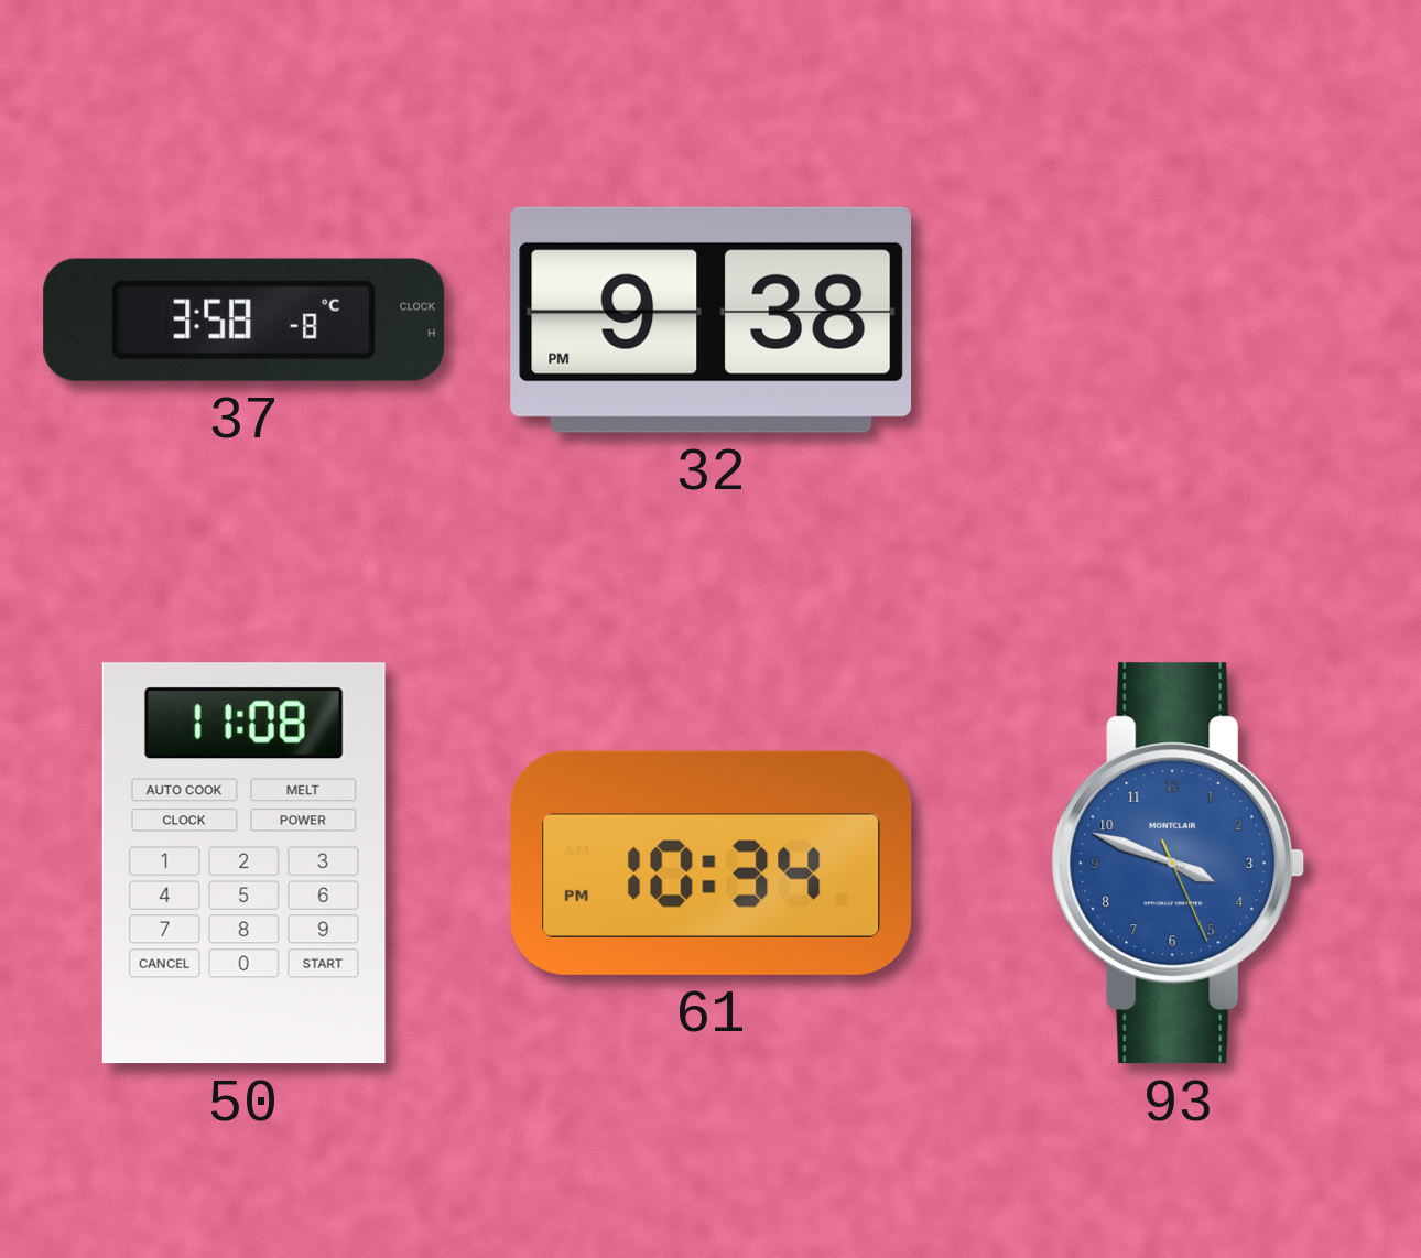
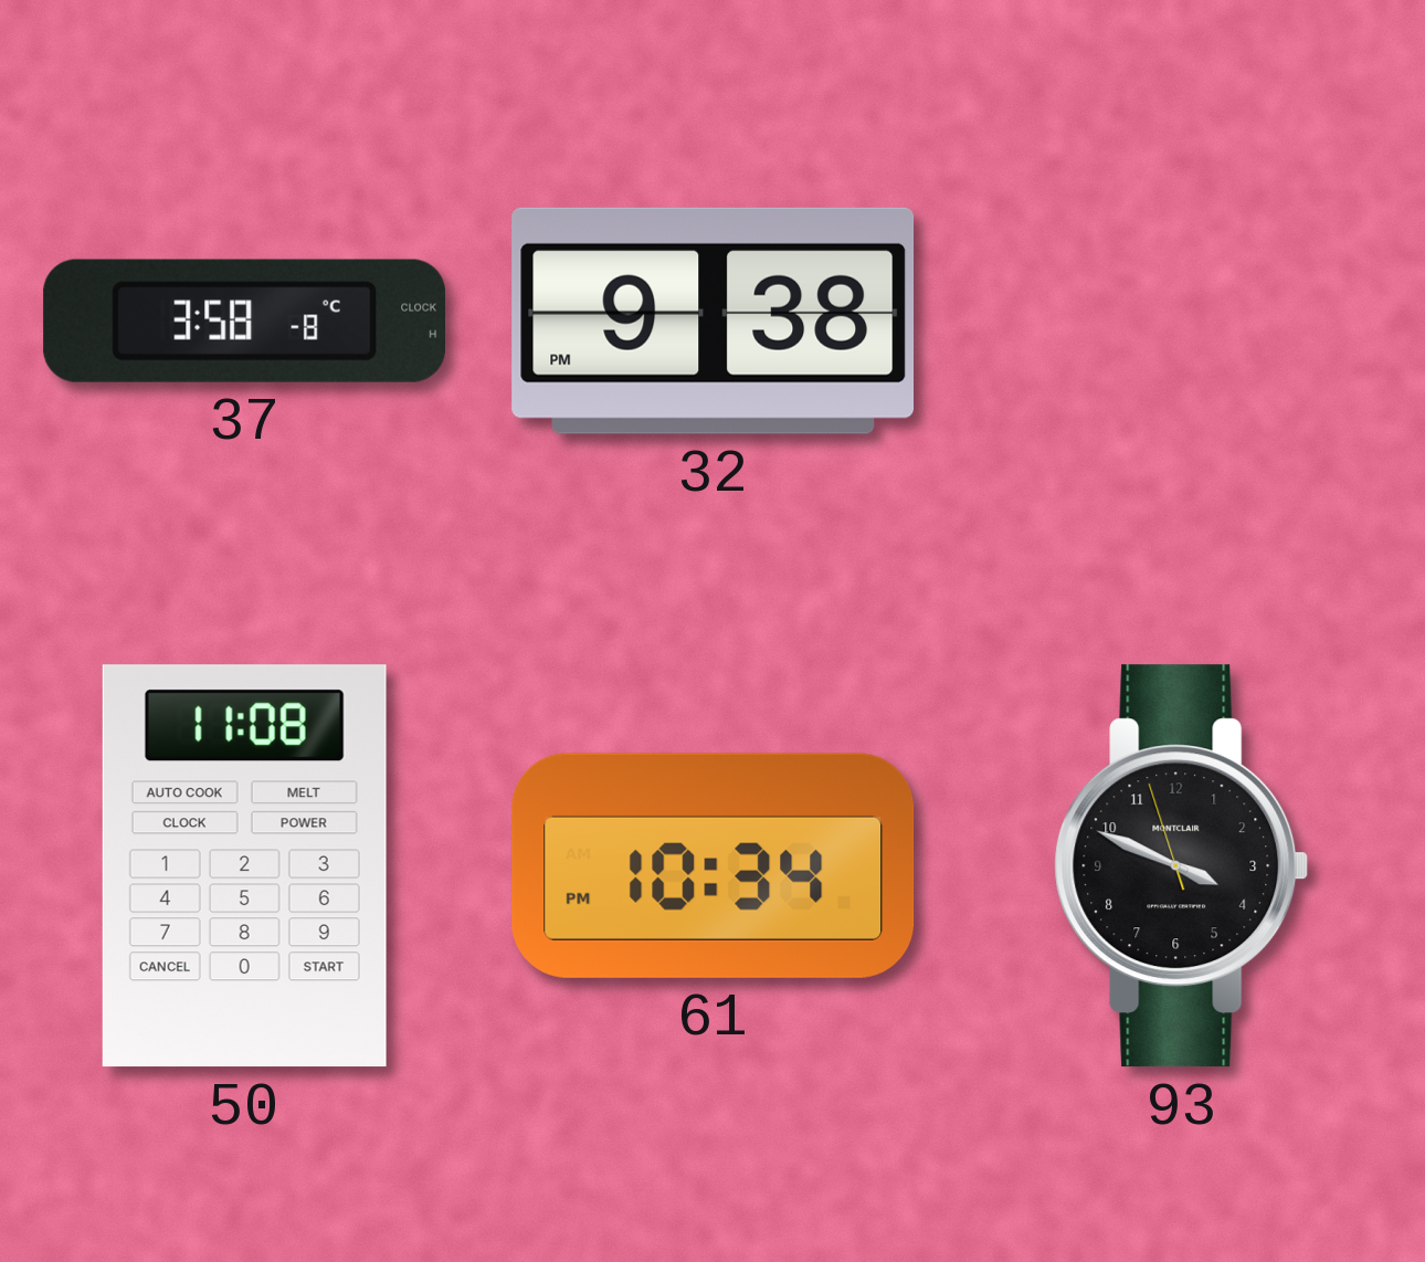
93: 3:48:26 -> 3:48:57
93 dial: blue -> black
